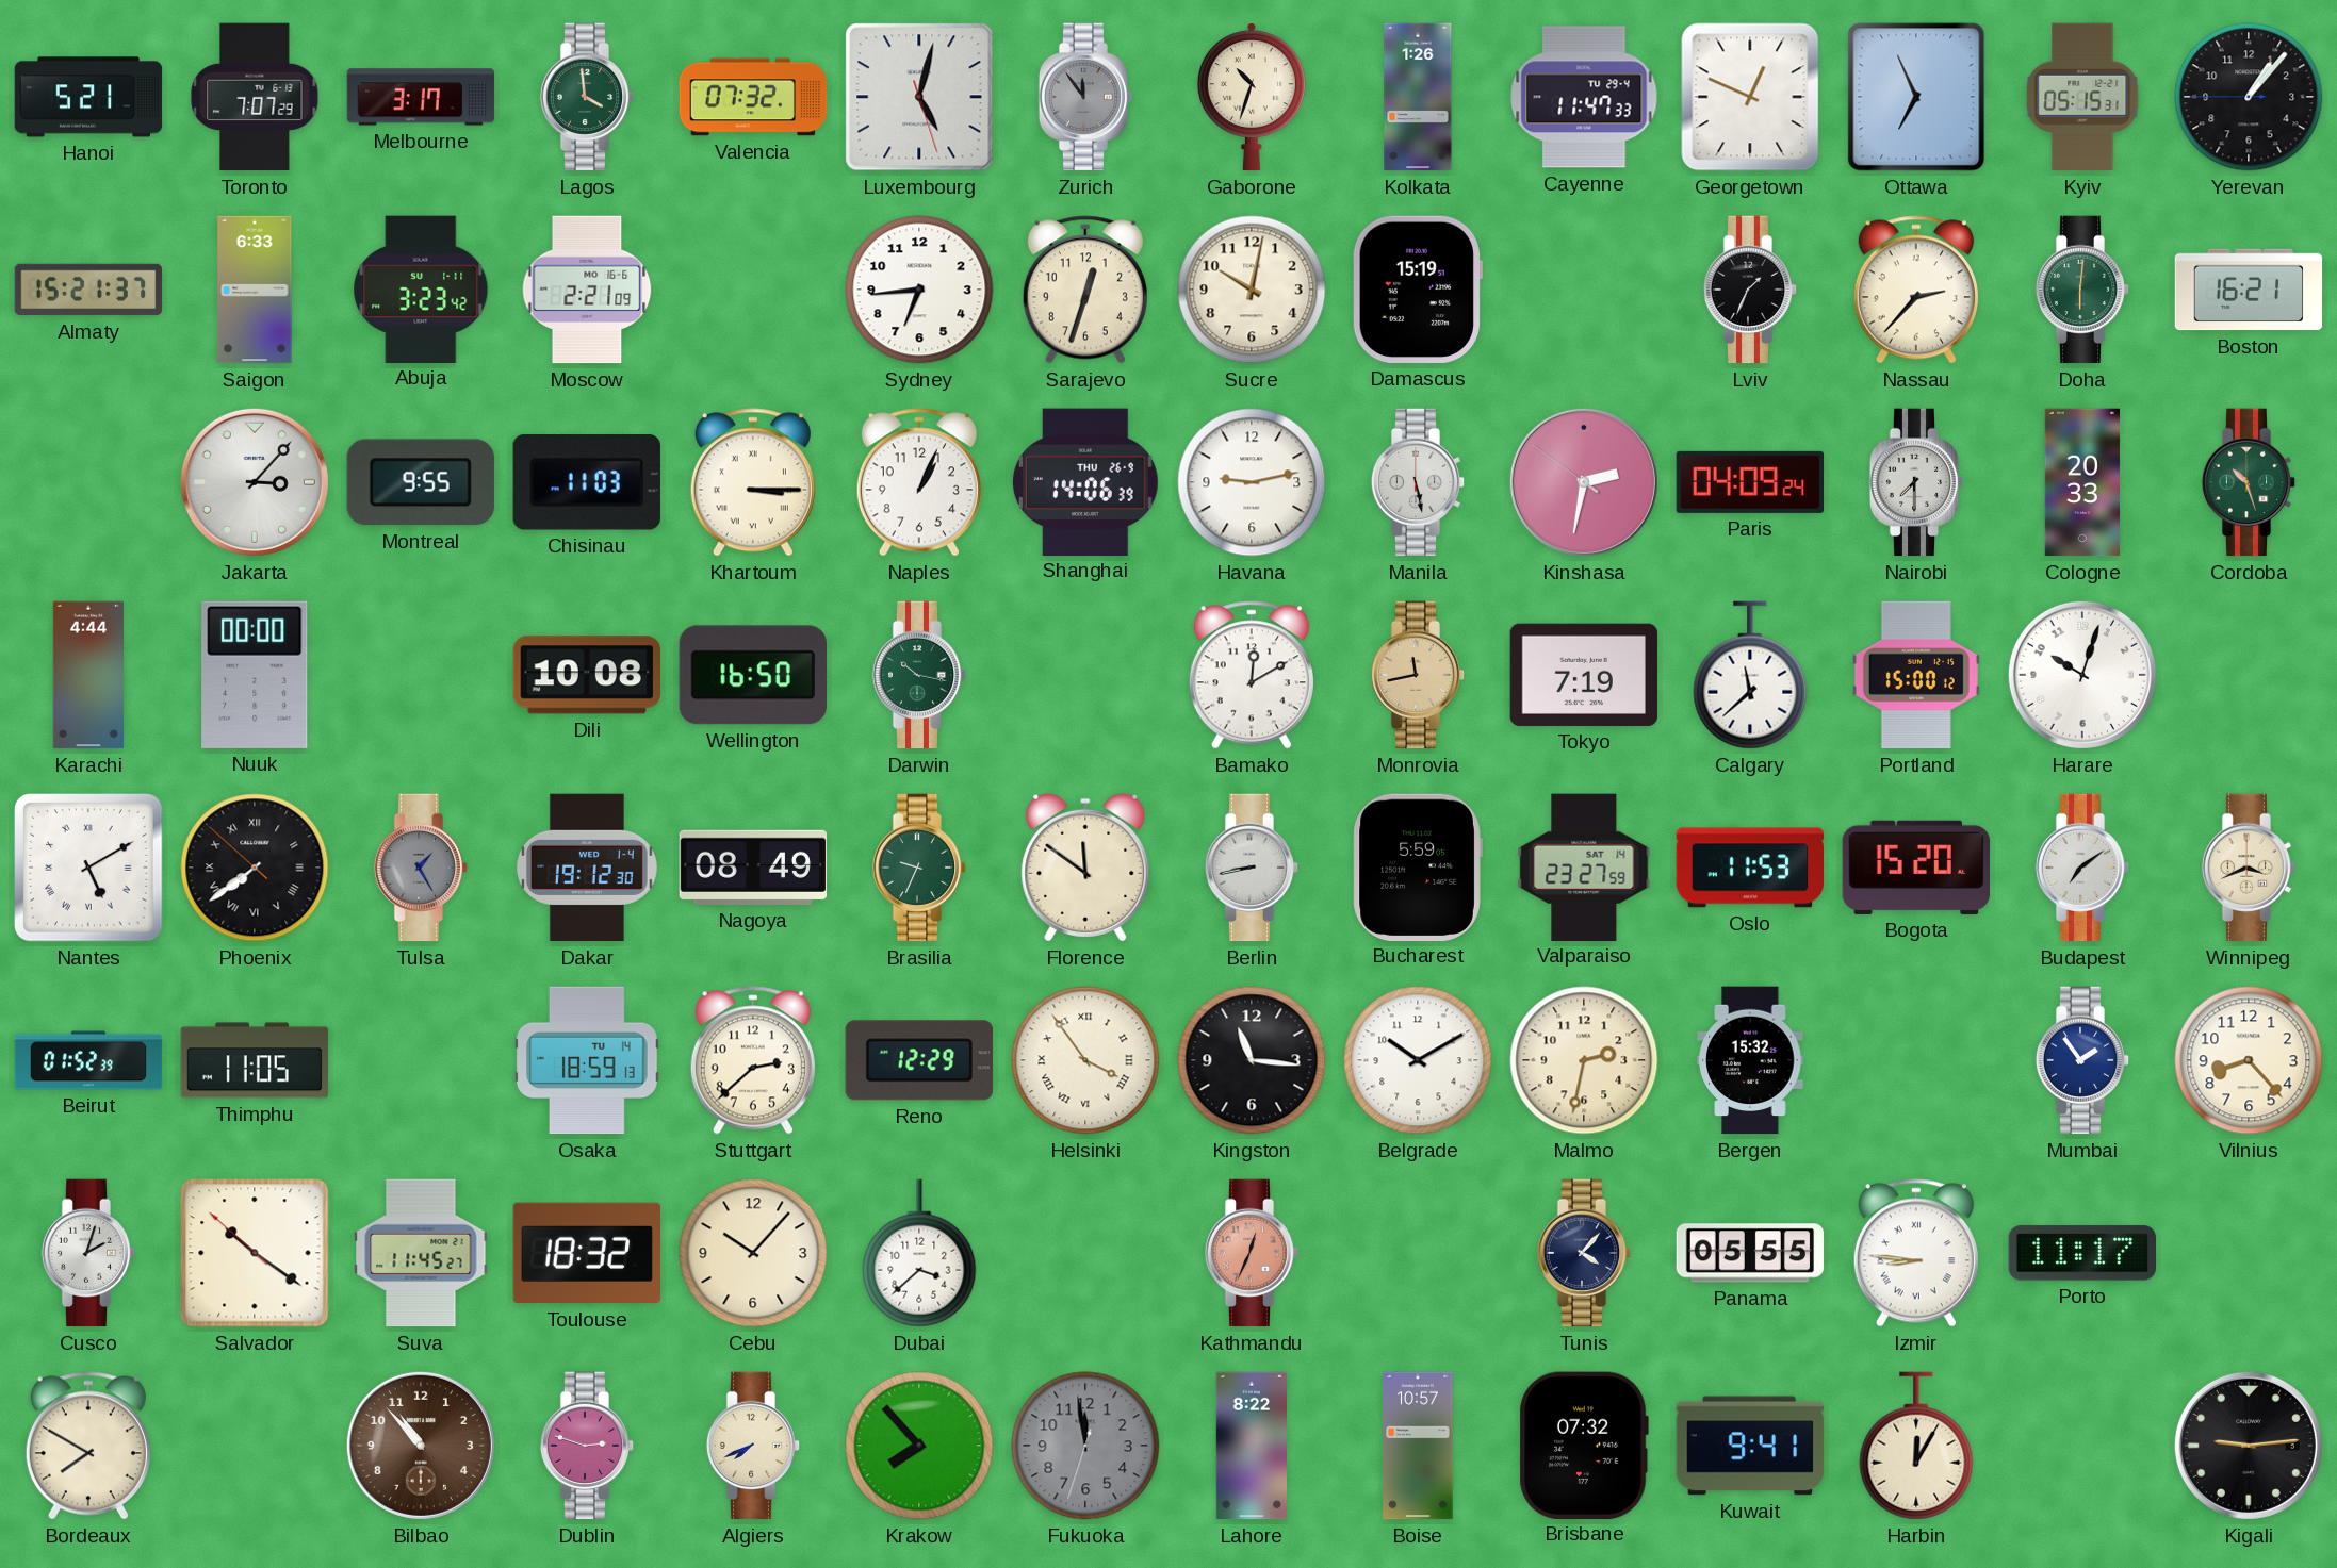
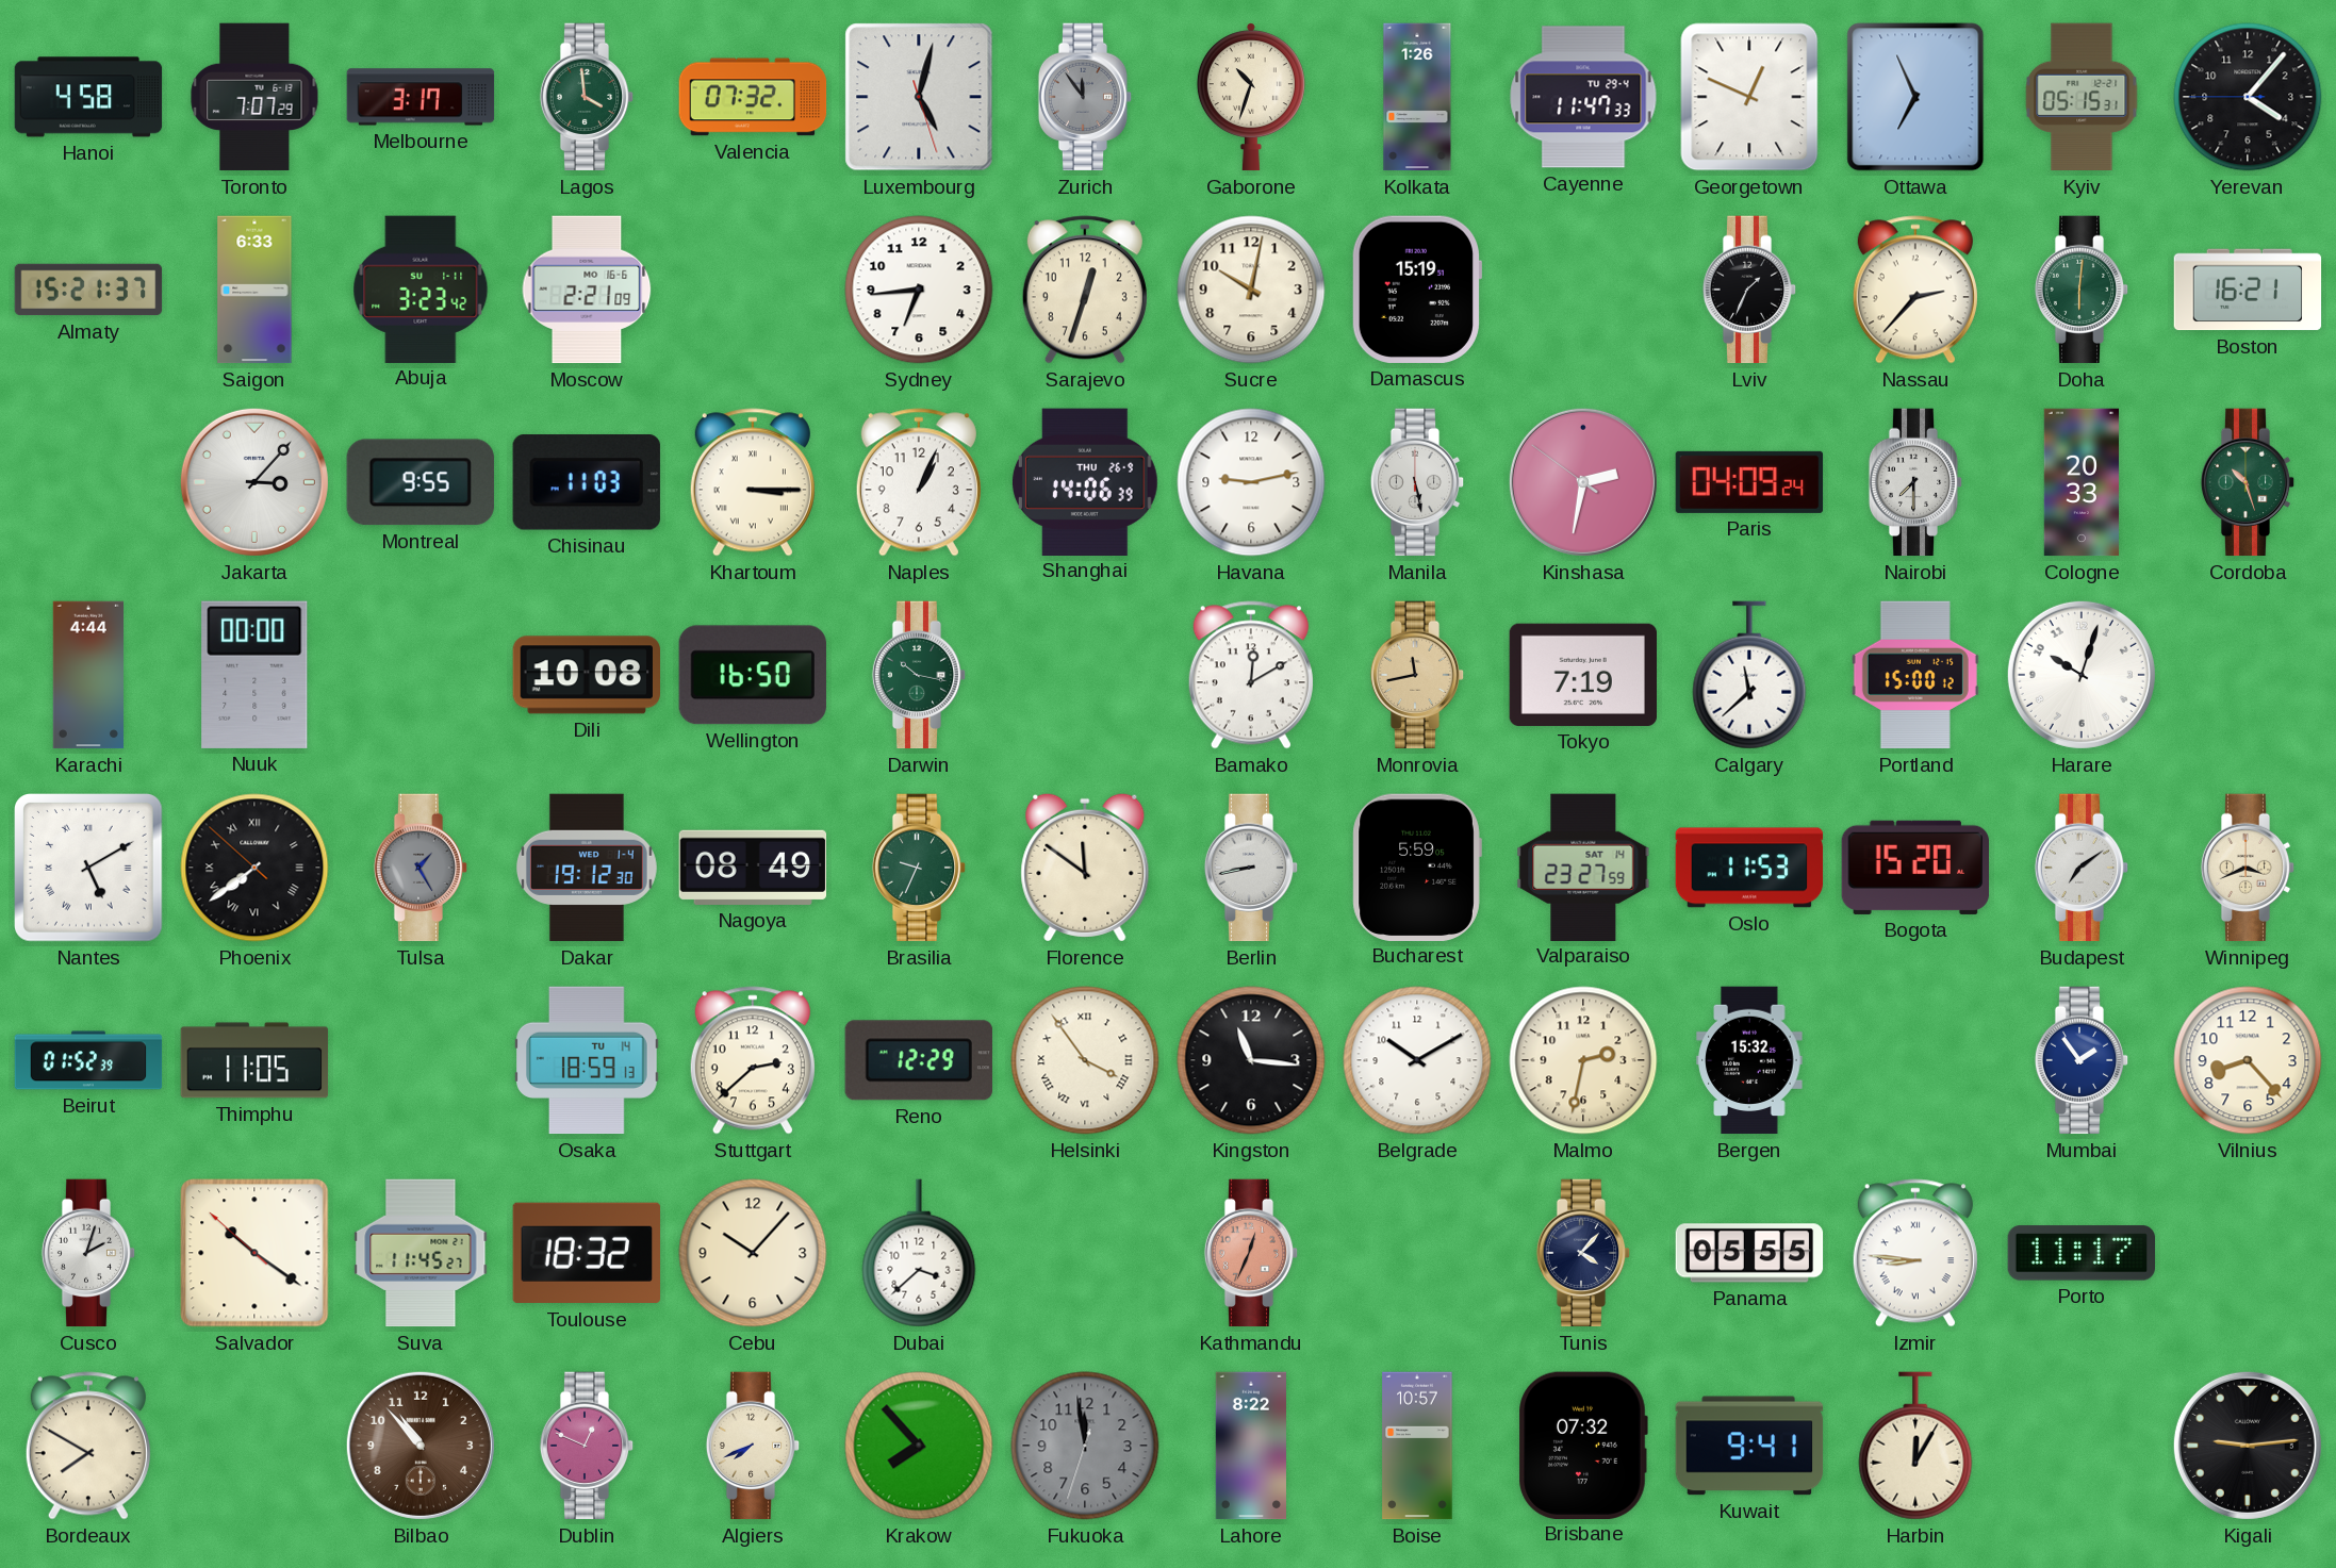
Hanoi: 5:21 -> 4:58
Yerevan: 1:06 -> 4:06
Dublin: 2:48 -> 12:49
